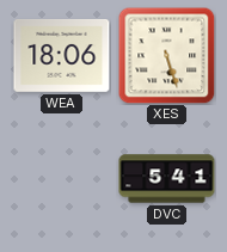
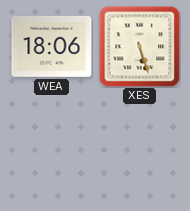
DVC: 5:41 -> none
